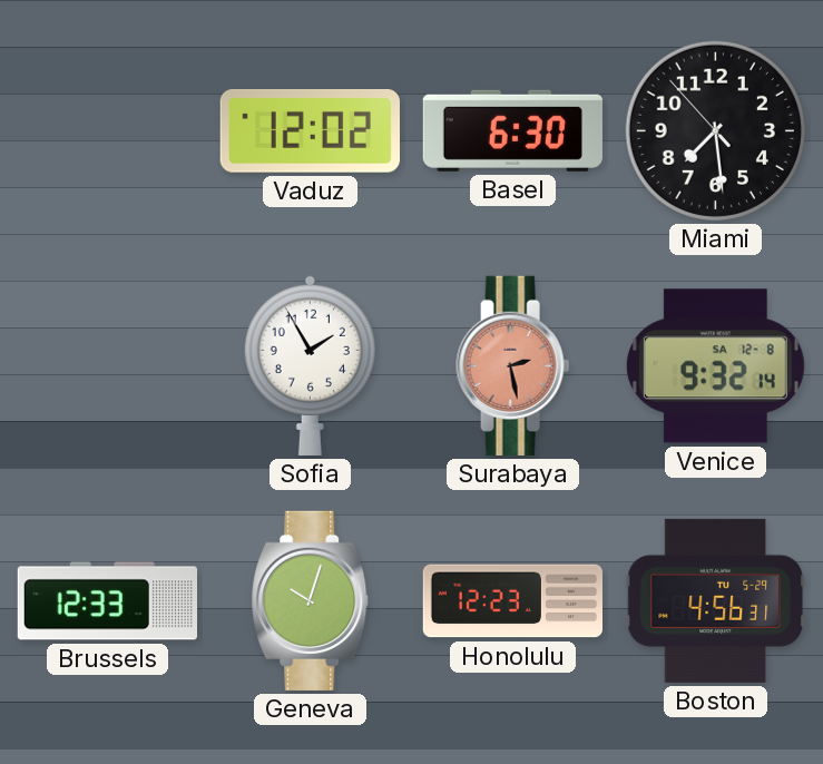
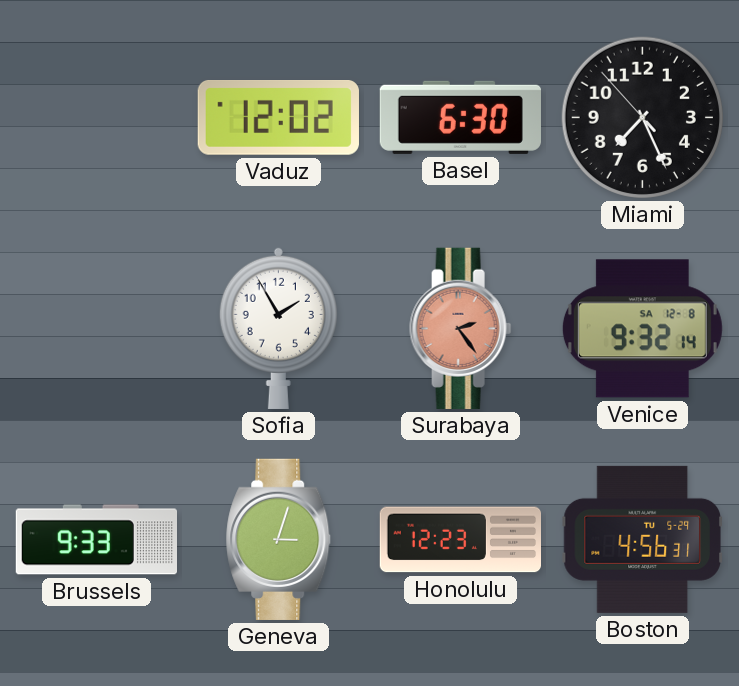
Miami: 7:28 -> 7:25
Surabaya: 2:28 -> 2:24
Brussels: 12:33 -> 9:33
Geneva: 10:03 -> 3:03
